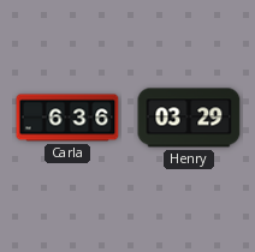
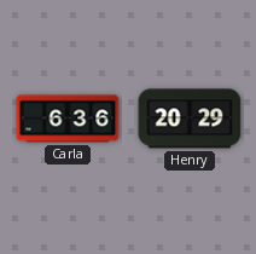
Henry: 03:29 -> 20:29
